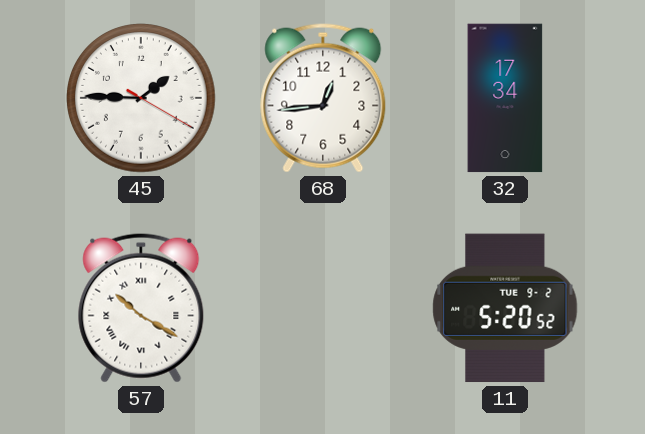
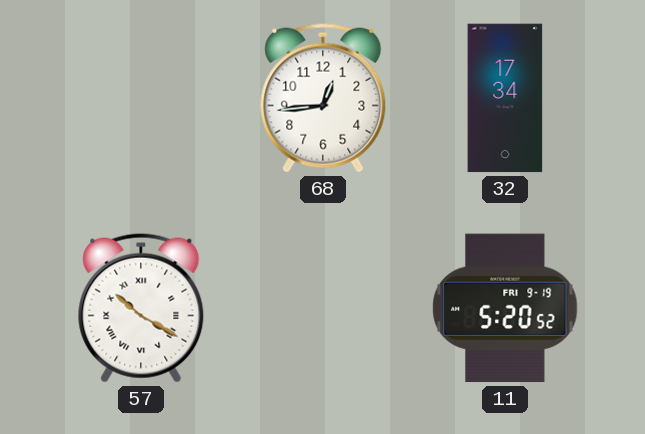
45: 1:45 -> none
11 date: TUE 9-2 -> FRI 9-19
